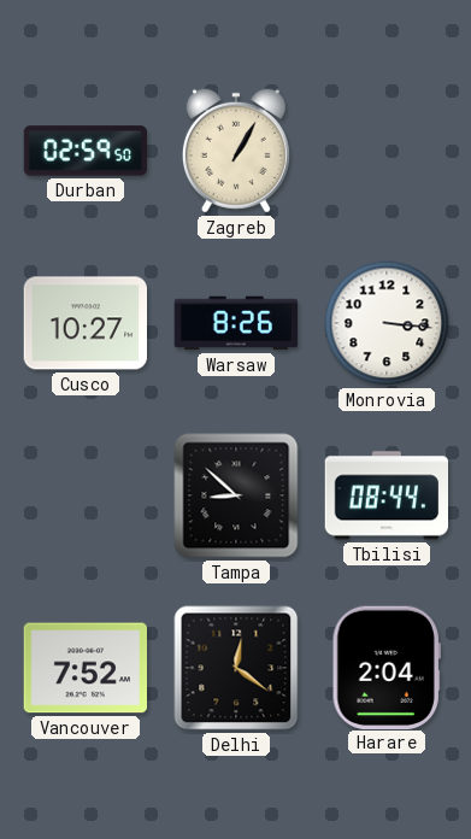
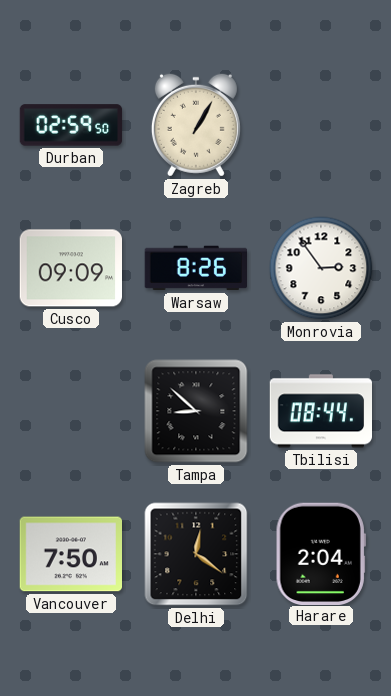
Cusco: 10:27 -> 09:09
Monrovia: 3:16 -> 2:54
Vancouver: 7:52 -> 7:50
